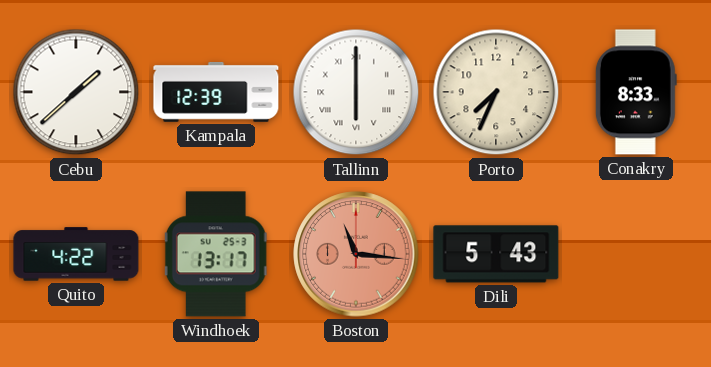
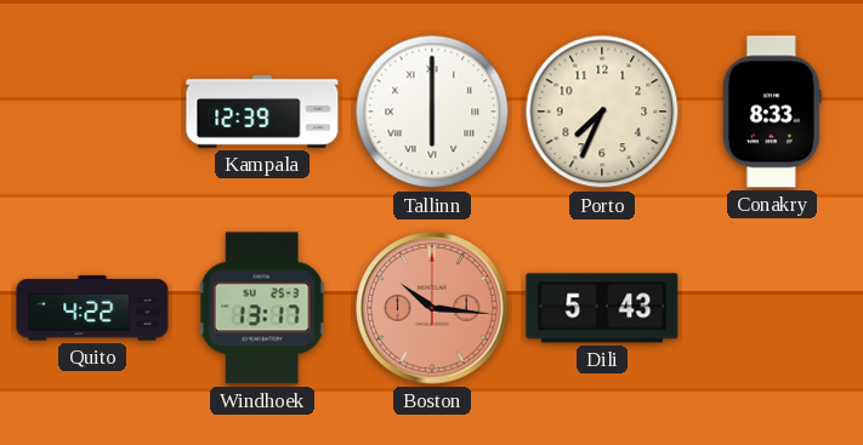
Cebu: 1:38 -> none
Boston: 11:16 -> 10:16
